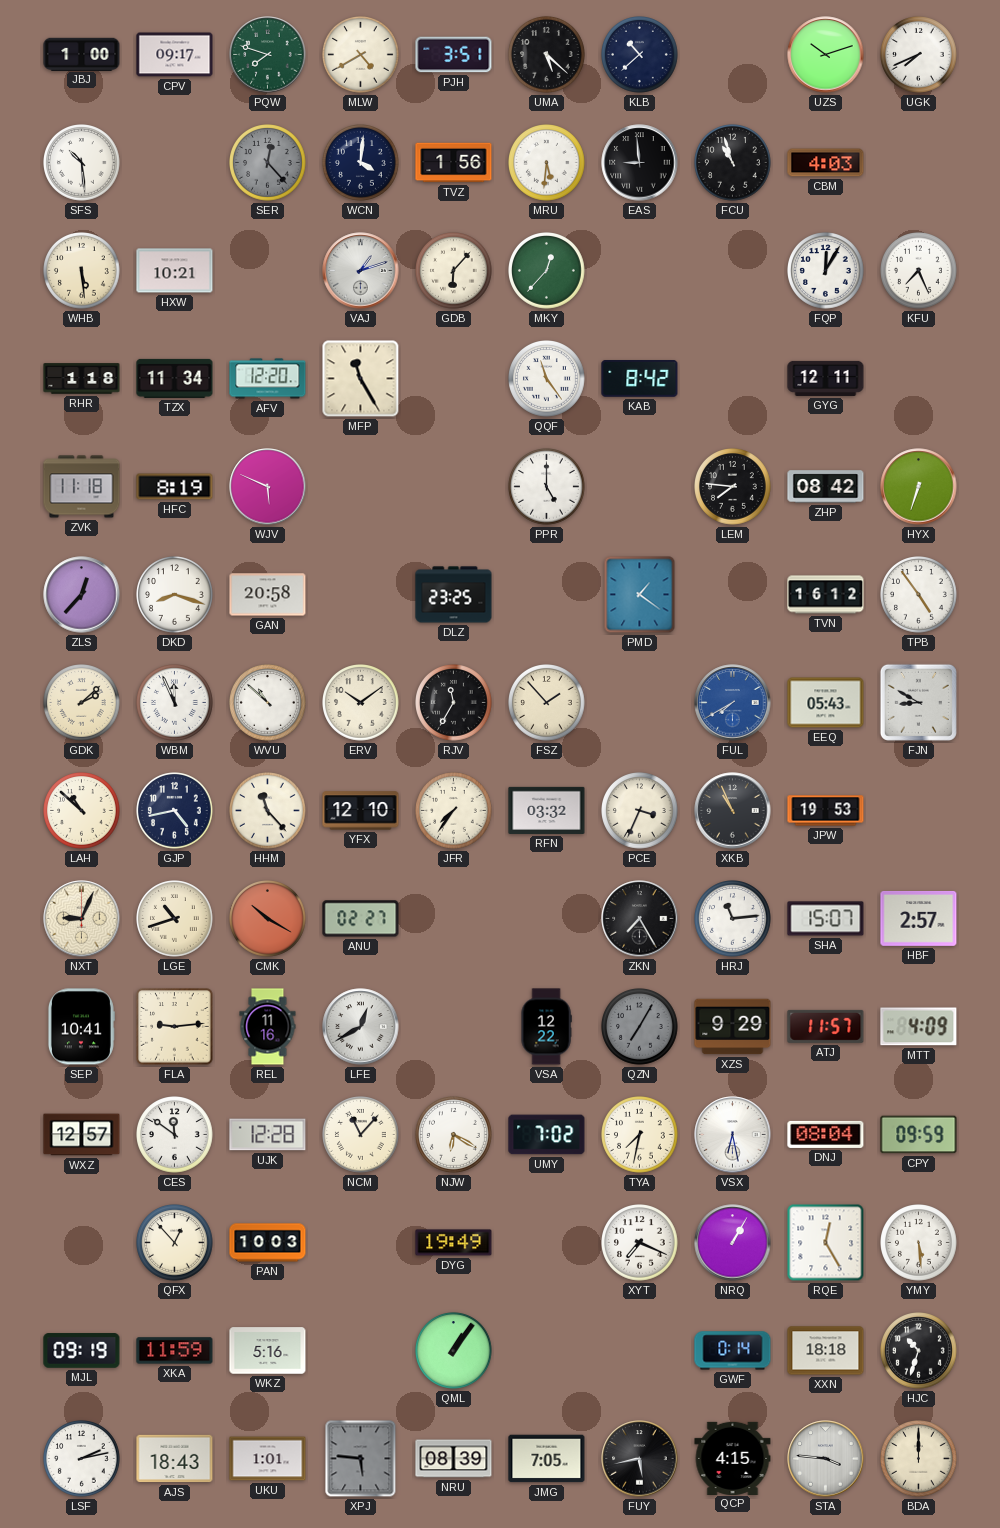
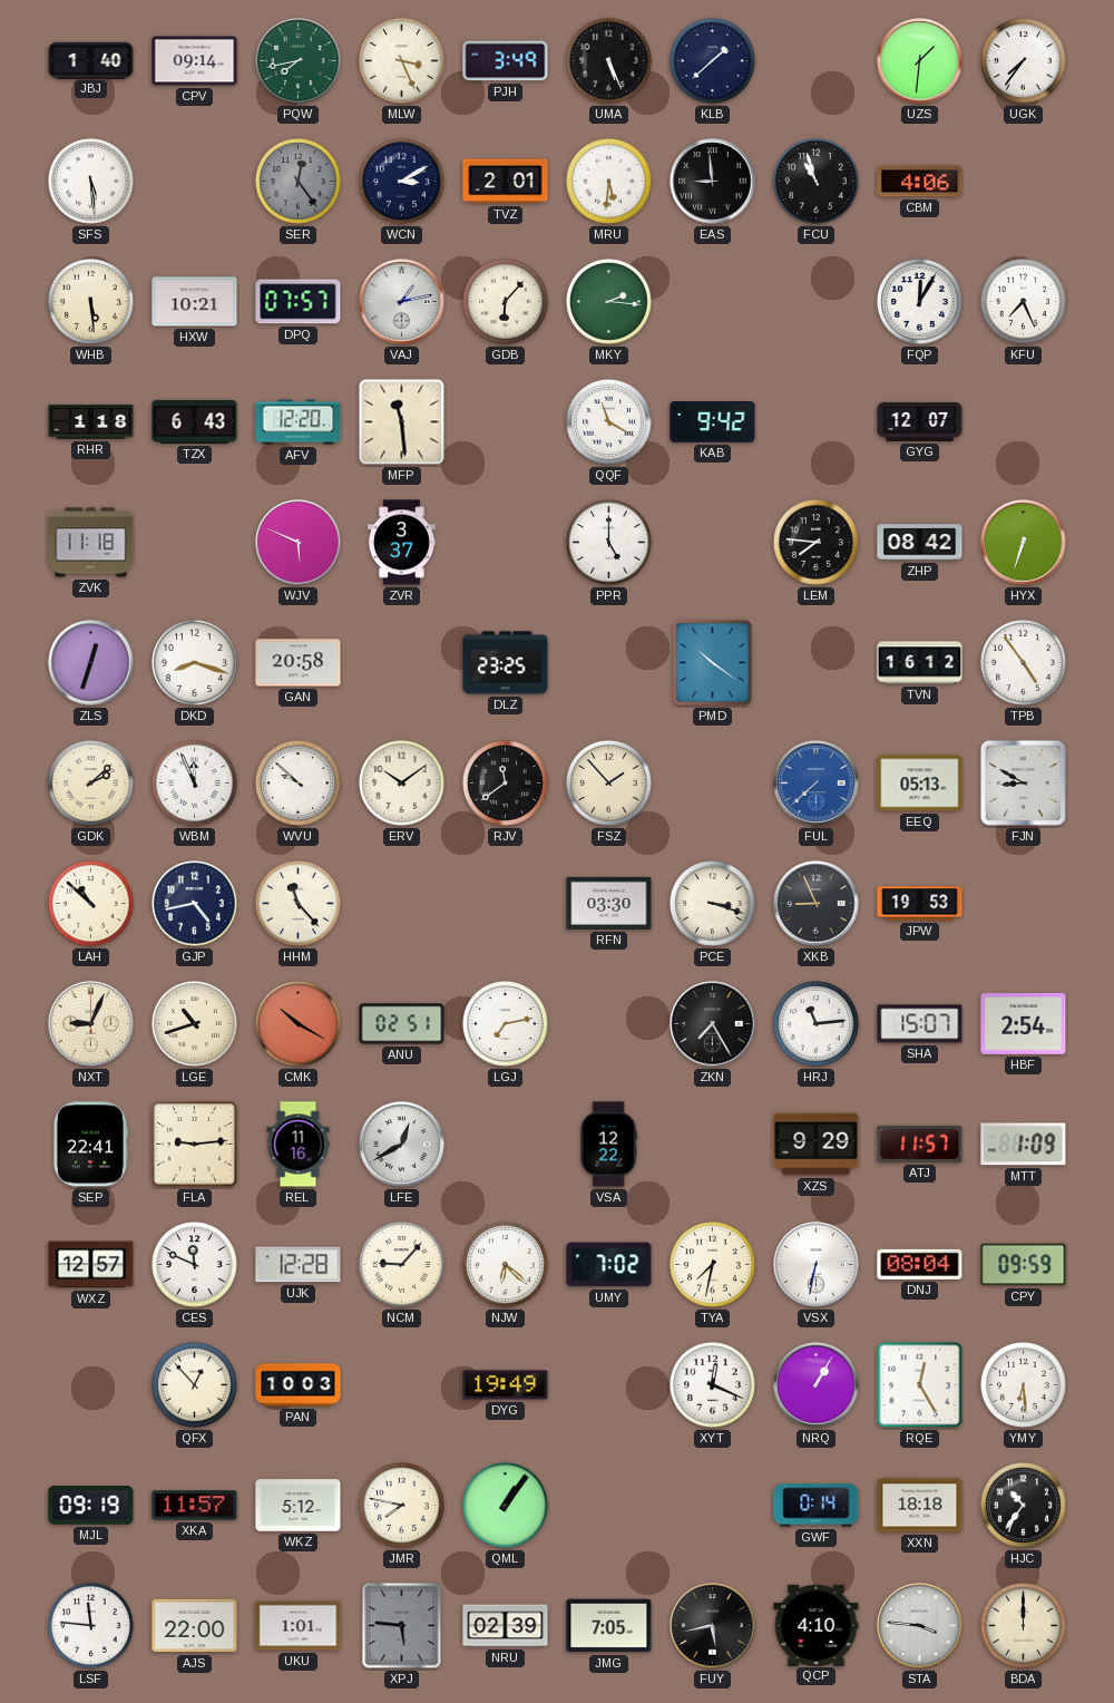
JBJ: 1:00 -> 1:40
CPV: 09:17 -> 09:14
PQW: 7:48 -> 7:43
MLW: 4:40 -> 3:26
PJH: 3:51 -> 3:49
UMA: 5:22 -> 5:26
KLB: 10:38 -> 1:38
UZS: 10:12 -> 1:31
UGK: 7:41 -> 7:36
SFS: 10:29 -> 5:29
SER: 12:23 -> 12:24
WCN: 4:01 -> 3:10
TVZ: 1:56 -> 2:01
CBM: 4:03 -> 4:06
DPQ: none -> 07:57
VAJ: 1:12 -> 1:13
MKY: 12:37 -> 2:16
TZX: 11:34 -> 6:43
MFP: 11:25 -> 11:29
QQF: 11:24 -> 11:20
KAB: 8:42 -> 9:42
GYG: 12:11 -> 12:07
HFC: 8:19 -> none
ZVR: none -> 3:37
ZLS: 12:37 -> 12:33
PMD: 1:21 -> 10:21
WVU: 10:52 -> 9:52
RJV: 11:35 -> 11:39
FUL: 7:40 -> 7:38
EEQ: 05:43 -> 05:13
YFX: 12:10 -> none
JFR: 7:36 -> none
RFN: 03:32 -> 03:30
PCE: 3:34 -> 3:18
XKB: 10:56 -> 8:56
ANU: 02:27 -> 02:51
LGJ: none -> 7:13
HBF: 2:57 -> 2:54
SEP: 10:41 -> 22:41
QZN: 7:05 -> none
MTT: 4:09 -> 1:09
CES: 11:51 -> 11:49
NCM: 11:07 -> 9:07
NJW: 6:20 -> 6:22
VSX: 6:28 -> 6:32
XYT: 7:19 -> 12:19
YMY: 5:29 -> 6:29
XKA: 11:59 -> 11:57
WKZ: 5:16 -> 5:12
JMR: none -> 7:47
HJC: 10:33 -> 10:36
LSF: 2:13 -> 11:46
AJS: 18:43 -> 22:00
NRU: 08:39 -> 02:39
QCP: 4:15 -> 4:10
